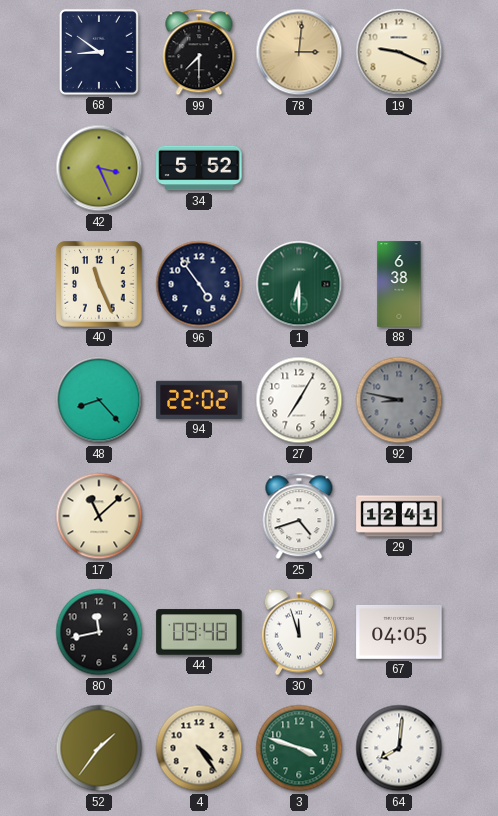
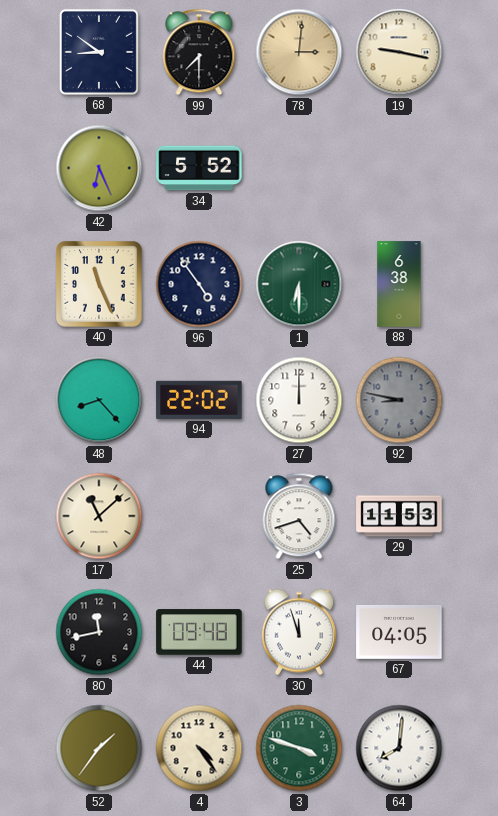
19: 9:19 -> 9:17
42: 3:26 -> 6:26
27: 7:05 -> 12:00
29: 12:41 -> 11:53
